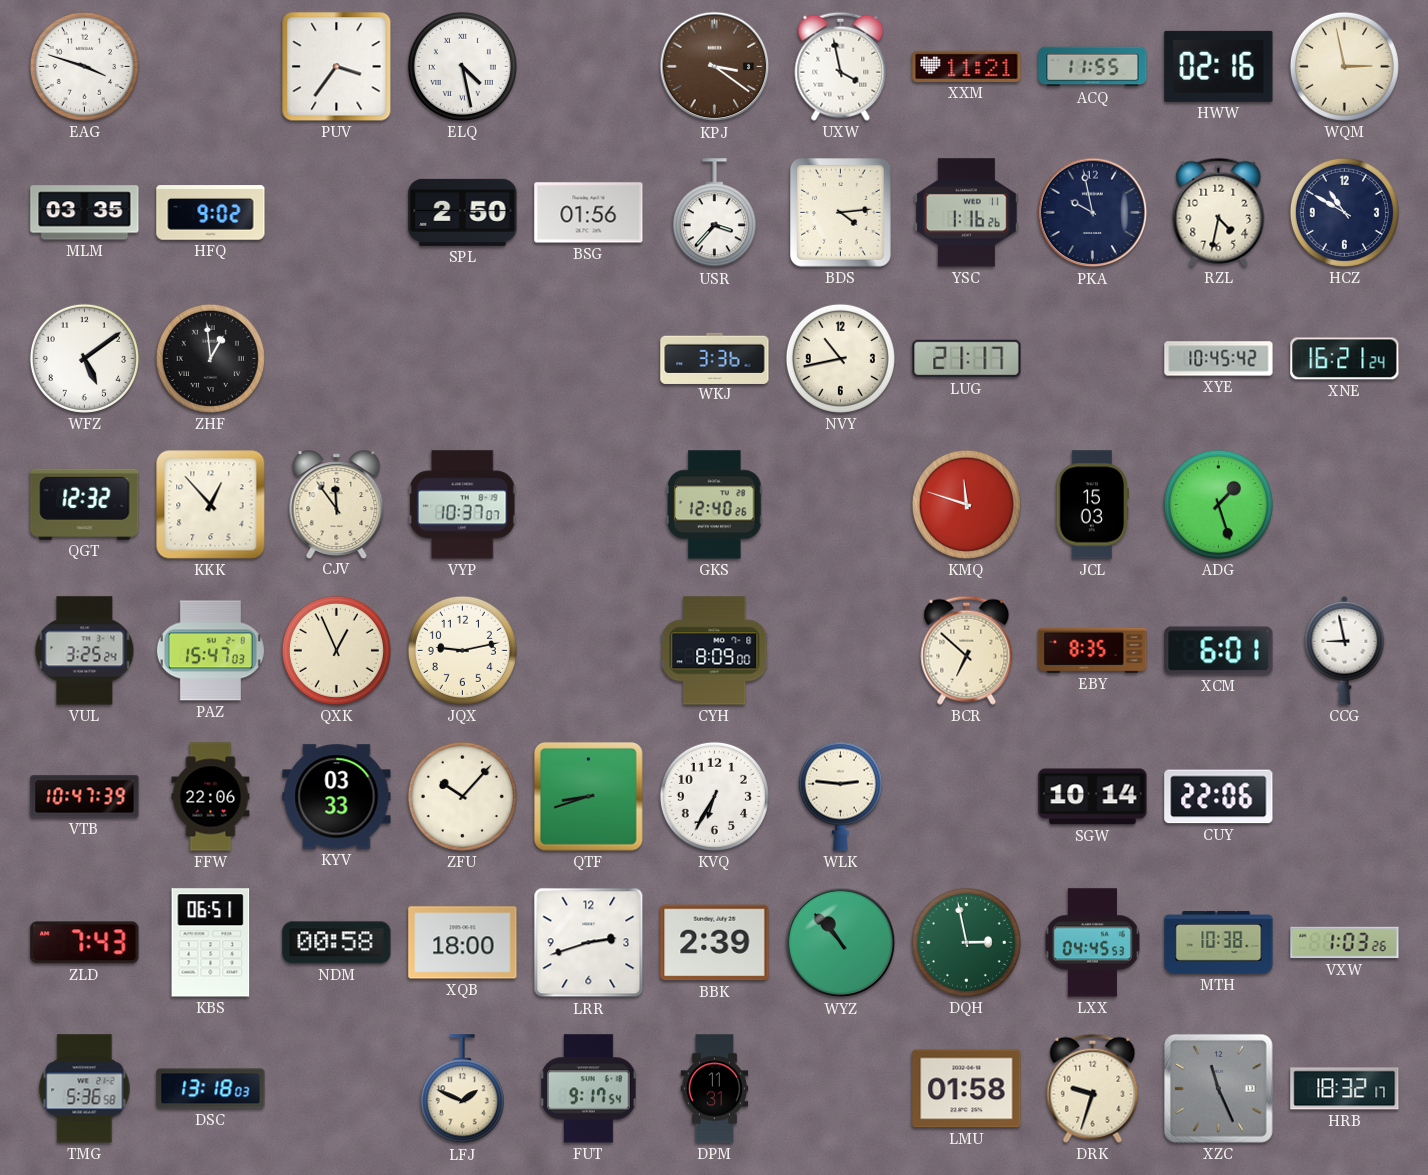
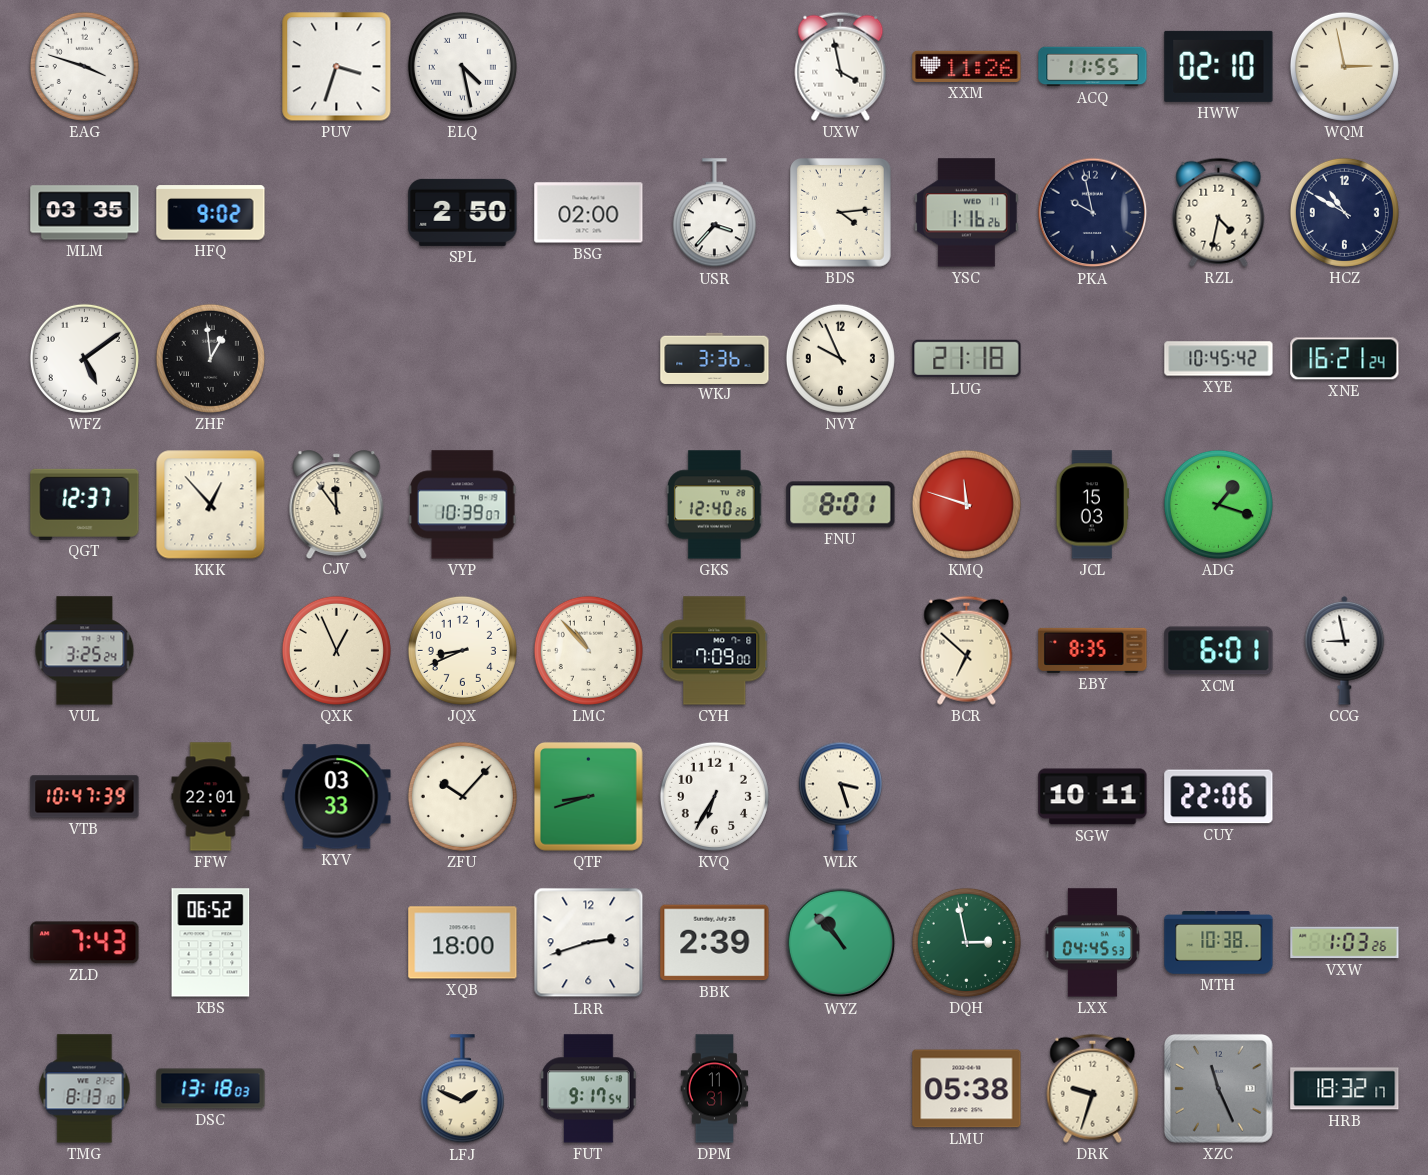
PUV: 3:36 -> 3:33
KPJ: 3:21 -> none
XXM: 11:21 -> 11:26
HWW: 02:16 -> 02:10
BSG: 01:56 -> 02:00
NVY: 10:43 -> 9:56
LUG: 21:17 -> 21:18
QGT: 12:32 -> 12:37
VYP: 10:37 -> 10:39
FNU: none -> 8:01
ADG: 1:27 -> 1:18
PAZ: 15:47 -> none
JQX: 9:13 -> 8:41
LMC: none -> 10:53
CYH: 8:09 -> 7:09
FFW: 22:06 -> 22:01
WLK: 2:46 -> 3:27
SGW: 10:14 -> 10:11
KBS: 06:51 -> 06:52
NDM: 00:58 -> none
TMG: 5:36 -> 8:13
LMU: 01:58 -> 05:38
